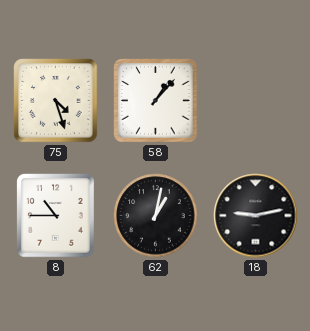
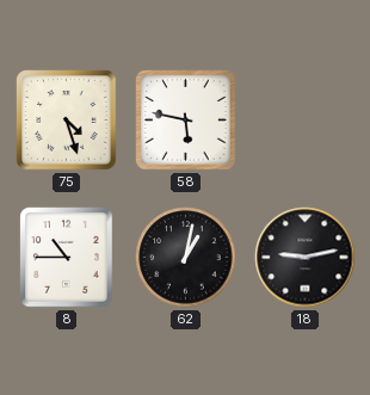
58: 1:07 -> 5:47
